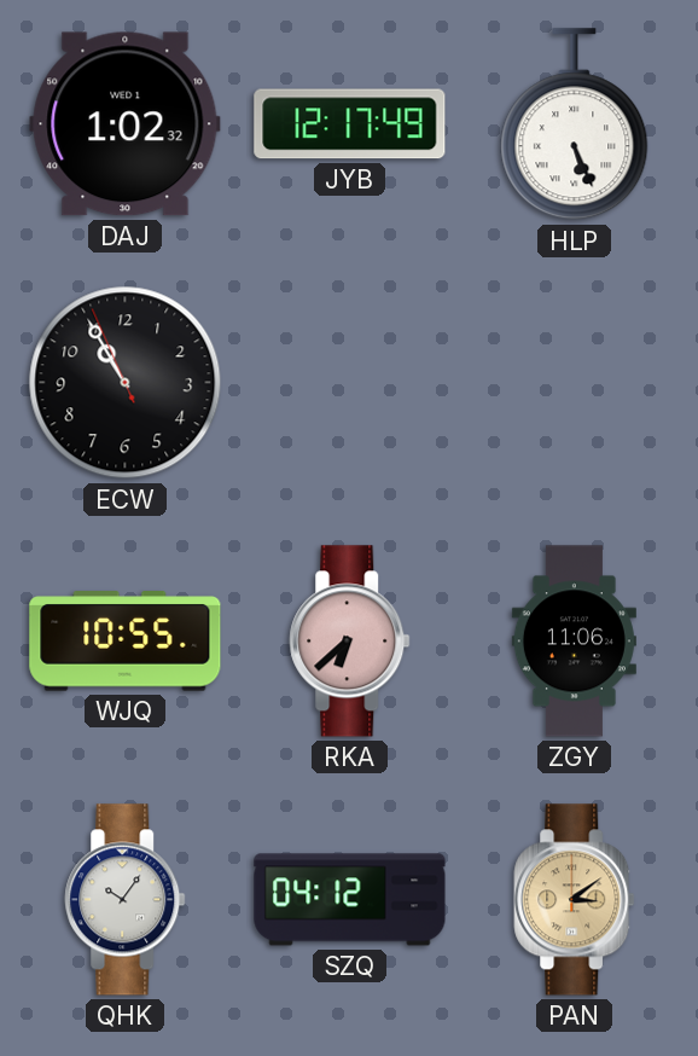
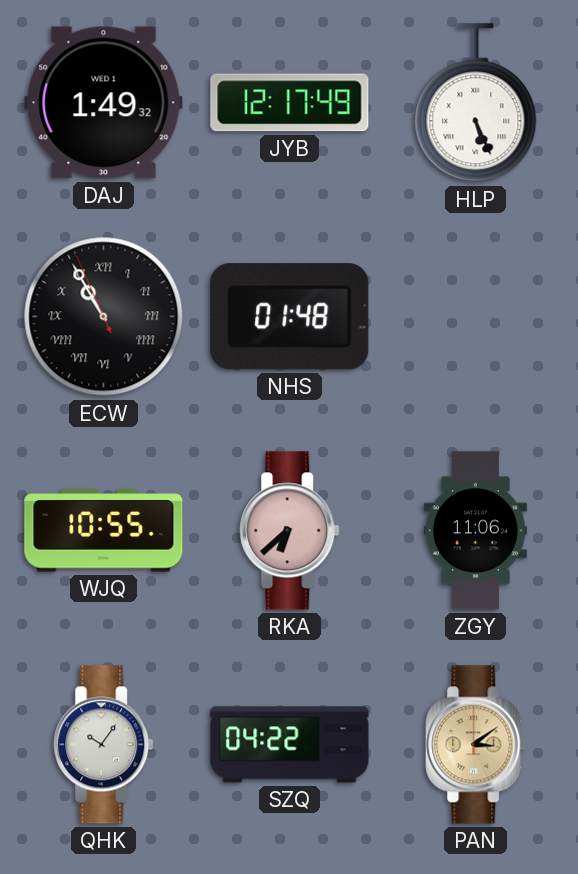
DAJ: 1:02 -> 1:49
ECW numerals: Arabic -> Roman
NHS: none -> 01:48
SZQ: 04:12 -> 04:22
